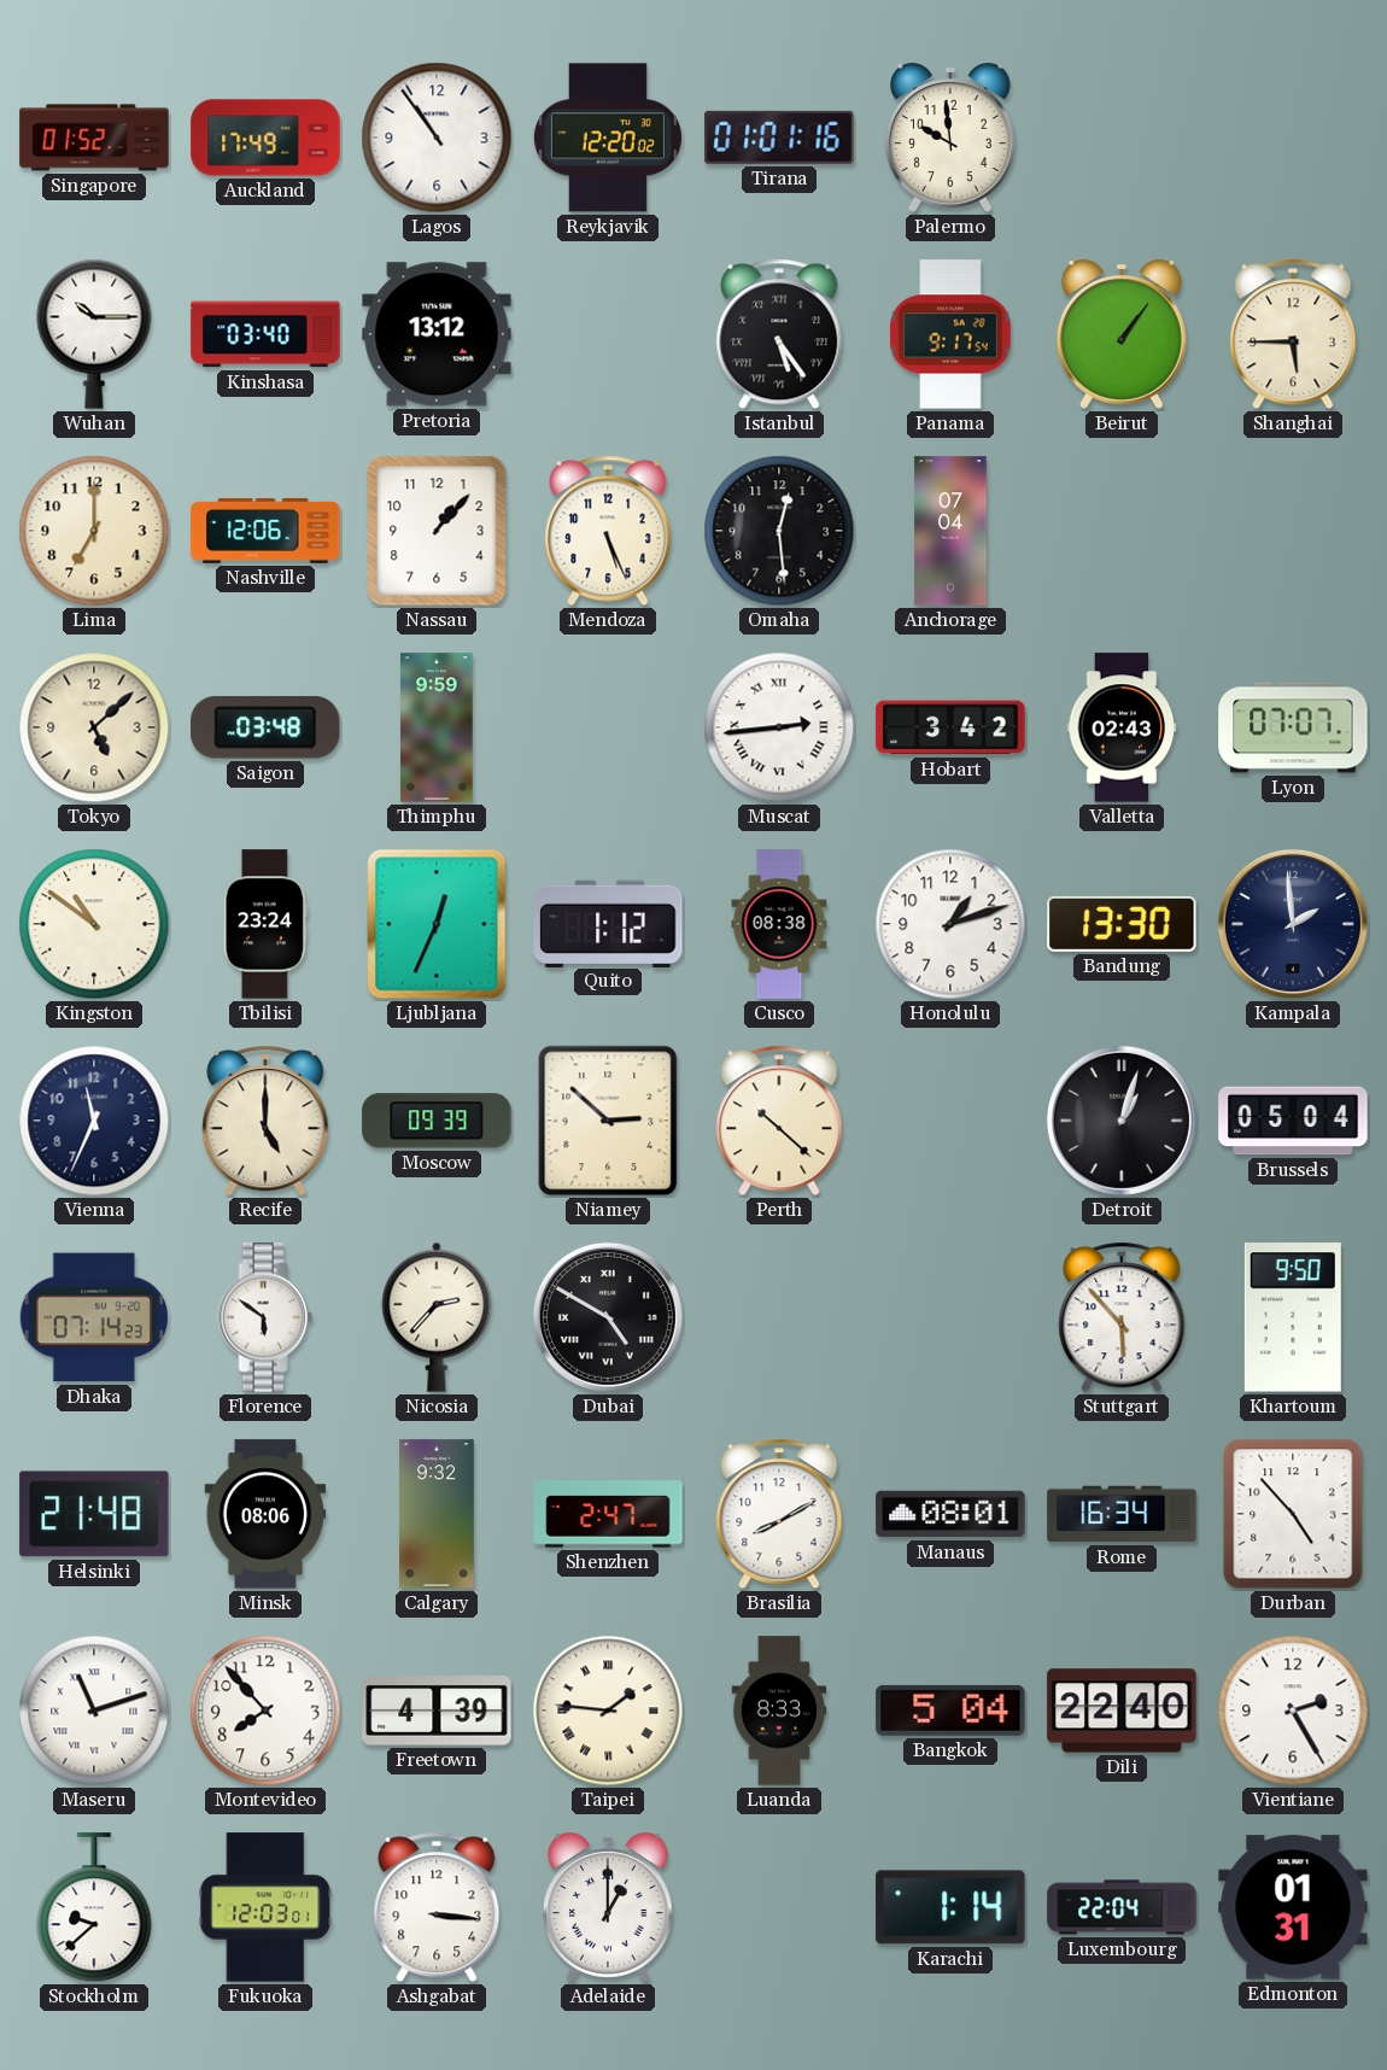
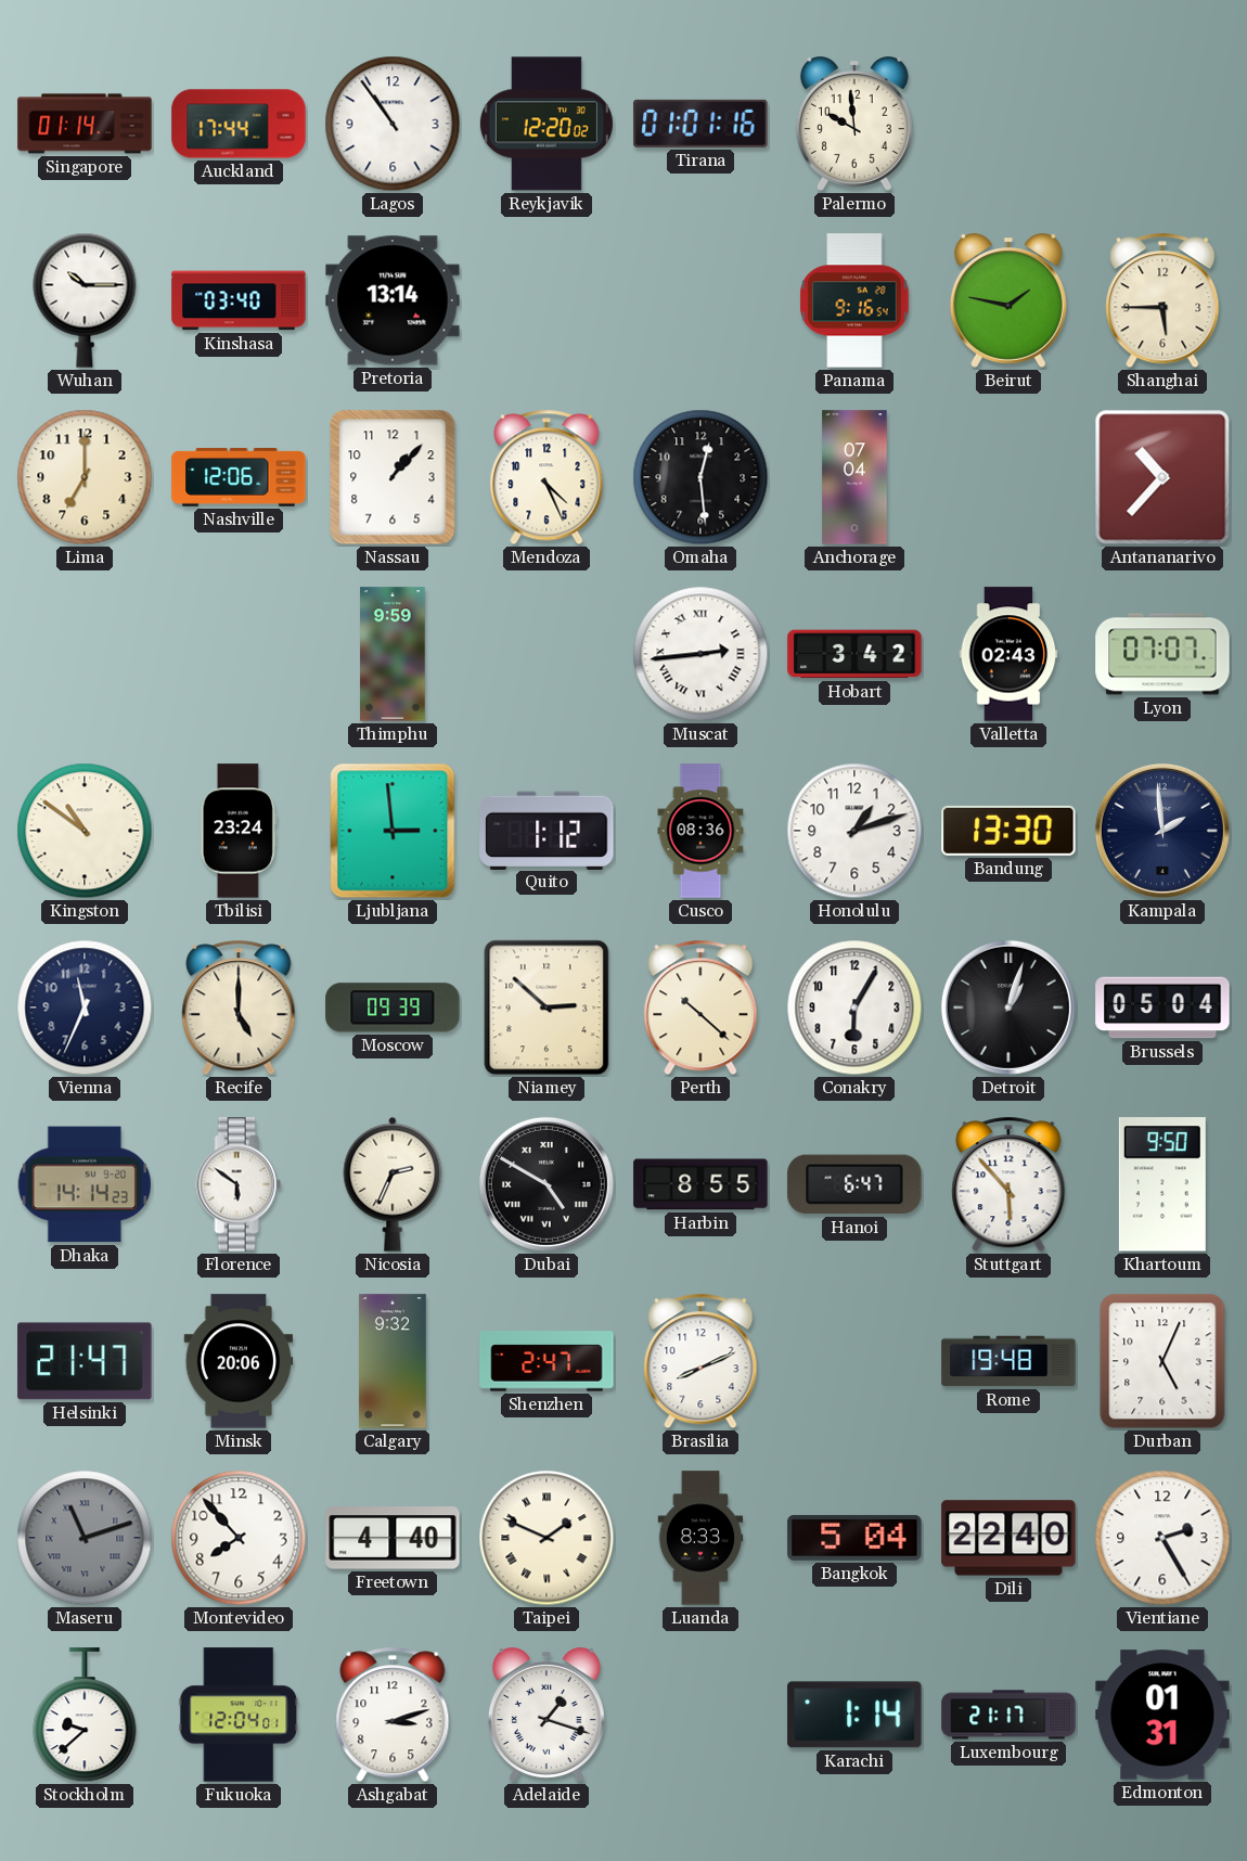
Singapore: 01:52 -> 01:14
Auckland: 17:49 -> 17:44
Pretoria: 13:12 -> 13:14
Istanbul: 5:24 -> none
Panama: 9:17 -> 9:16
Beirut: 1:06 -> 1:47
Mendoza: 5:26 -> 4:26
Antananarivo: none -> 10:37
Tokyo: 5:08 -> none
Saigon: 03:48 -> none
Ljubljana: 12:34 -> 2:59
Cusco: 08:38 -> 08:36
Conakry: none -> 6:05
Dhaka: 07:14 -> 14:14
Nicosia: 2:37 -> 2:34
Harbin: none -> 8:55
Hanoi: none -> 6:47
Helsinki: 21:48 -> 21:47
Minsk: 08:06 -> 20:06
Brasilia: 8:10 -> 8:11
Manaus: 08:01 -> none
Rome: 16:34 -> 19:48
Durban: 4:53 -> 5:04
Maseru dial: white -> grey
Freetown: 4:39 -> 4:40
Taipei: 1:46 -> 1:49
Fukuoka: 12:03 -> 12:04
Ashgabat: 3:16 -> 3:12
Adelaide: 1:00 -> 1:18
Luxembourg: 22:04 -> 21:17
